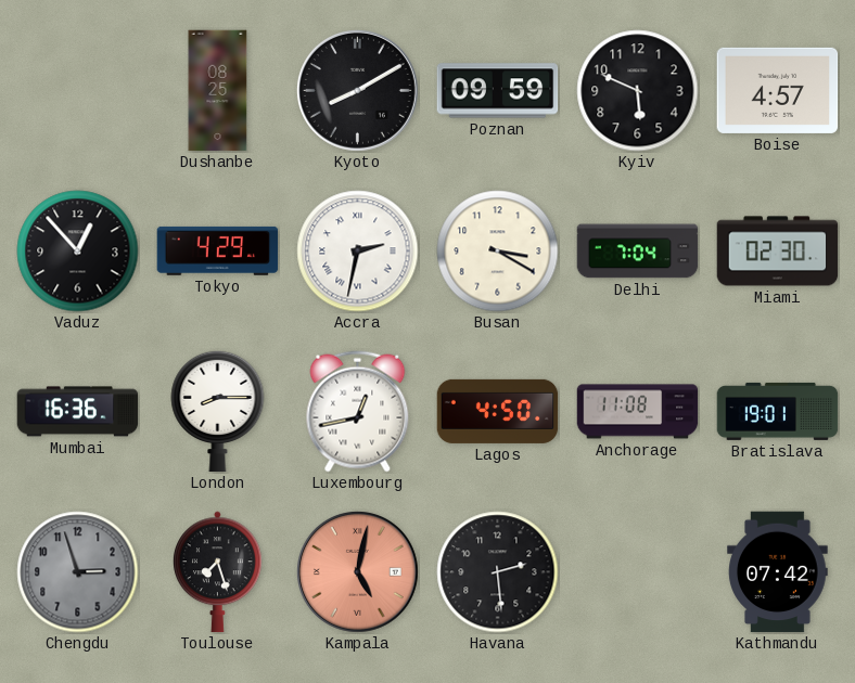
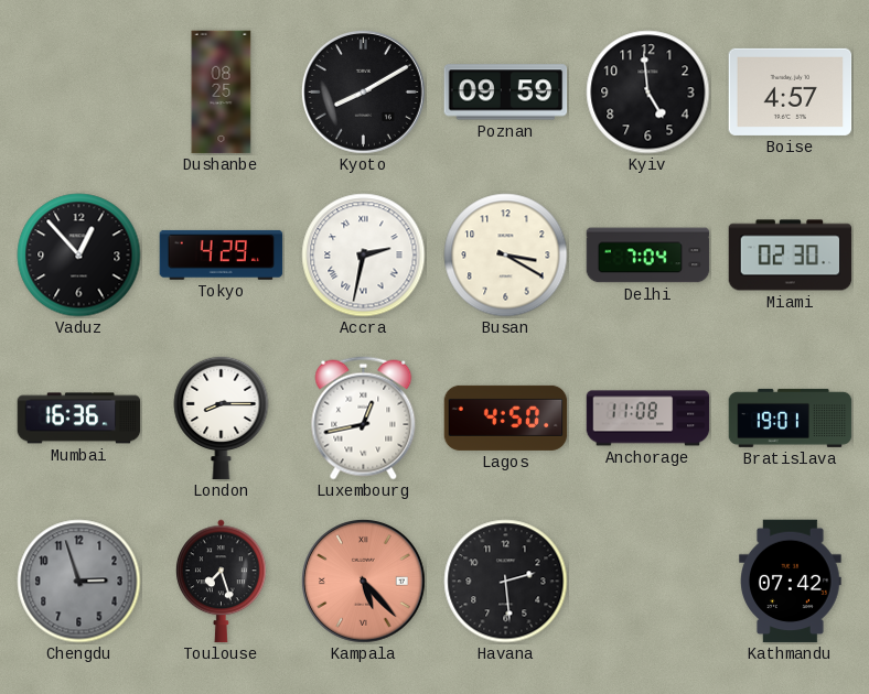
Kyiv: 5:49 -> 4:59
Kampala: 5:02 -> 5:23
